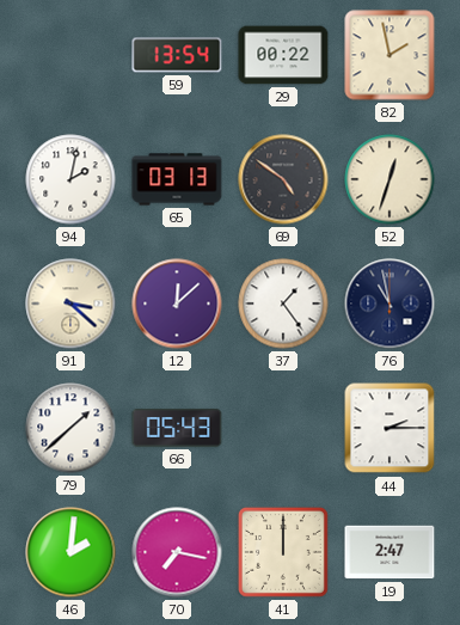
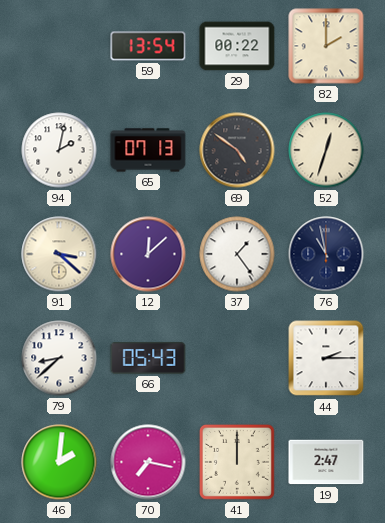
82: 1:58 -> 2:00
65: 03:13 -> 07:13
79: 1:38 -> 8:38
